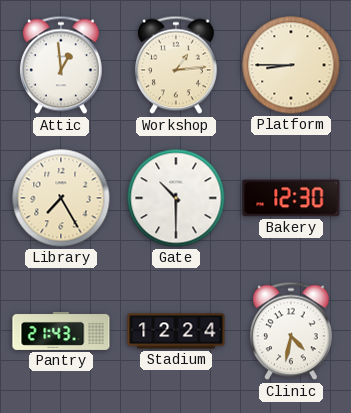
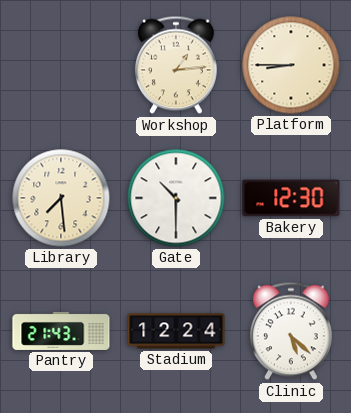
Attic: 12:59 -> none
Library: 7:25 -> 7:29
Clinic: 4:32 -> 5:22
